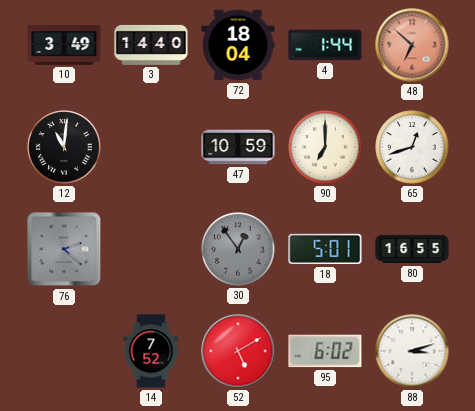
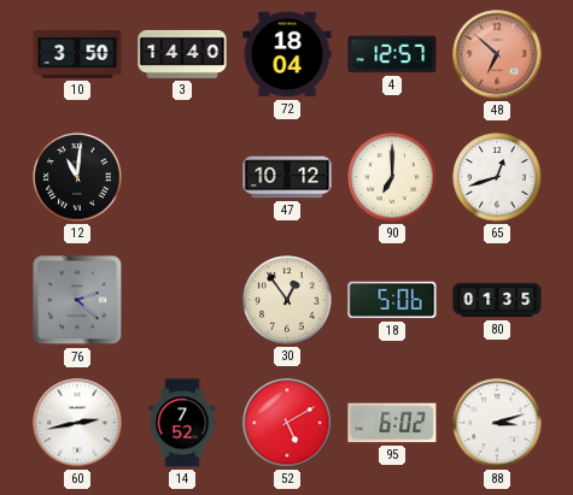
10: 3:49 -> 3:50
4: 1:44 -> 12:57
47: 10:59 -> 10:12
30 dial: grey -> cream
18: 5:01 -> 5:06
80: 16:55 -> 01:35
60: none -> 2:43
